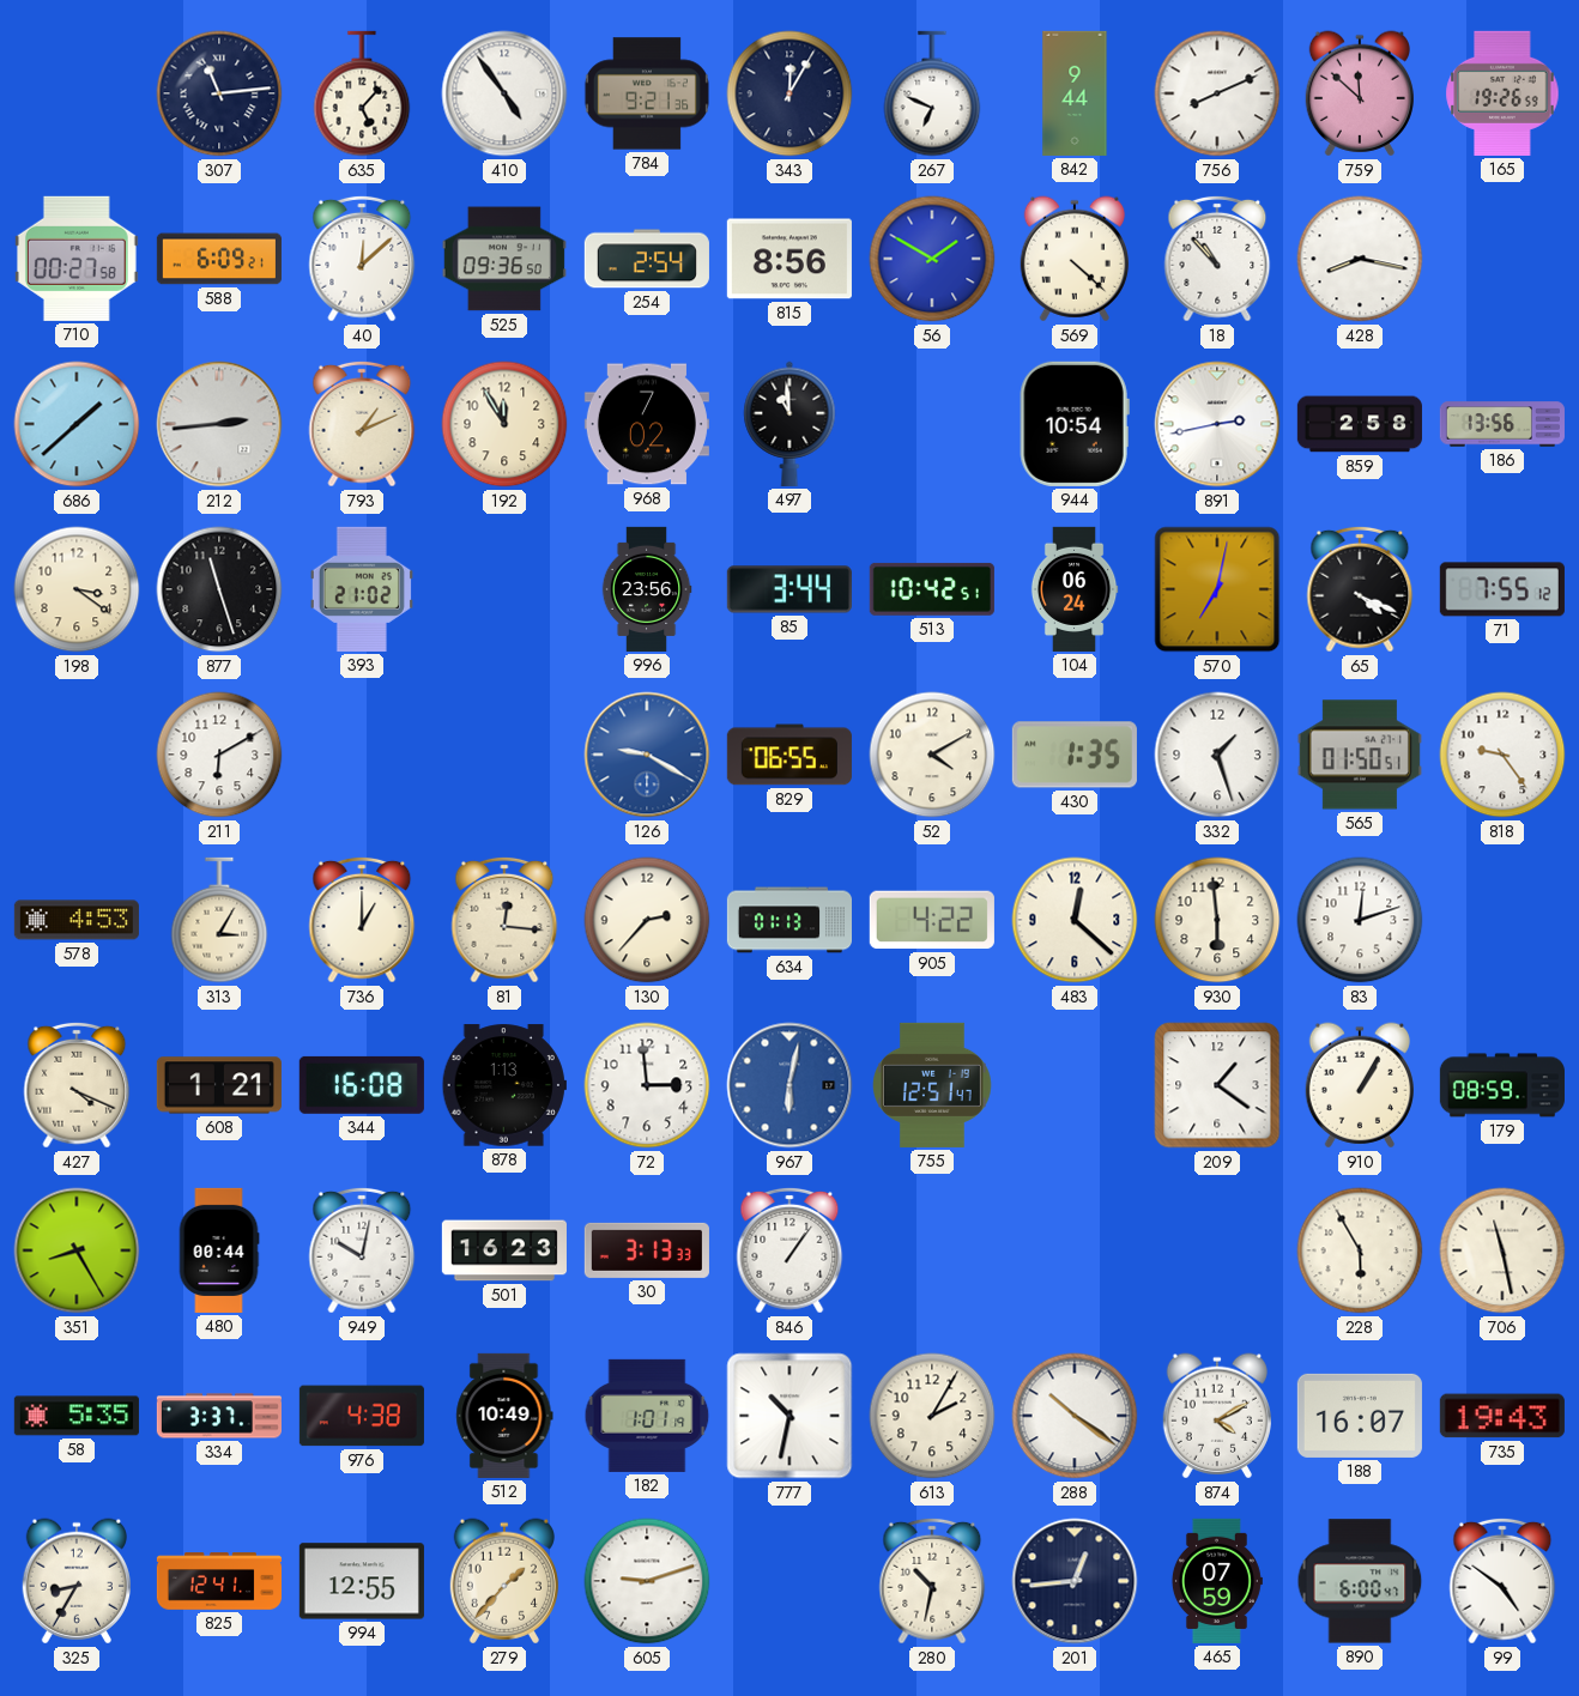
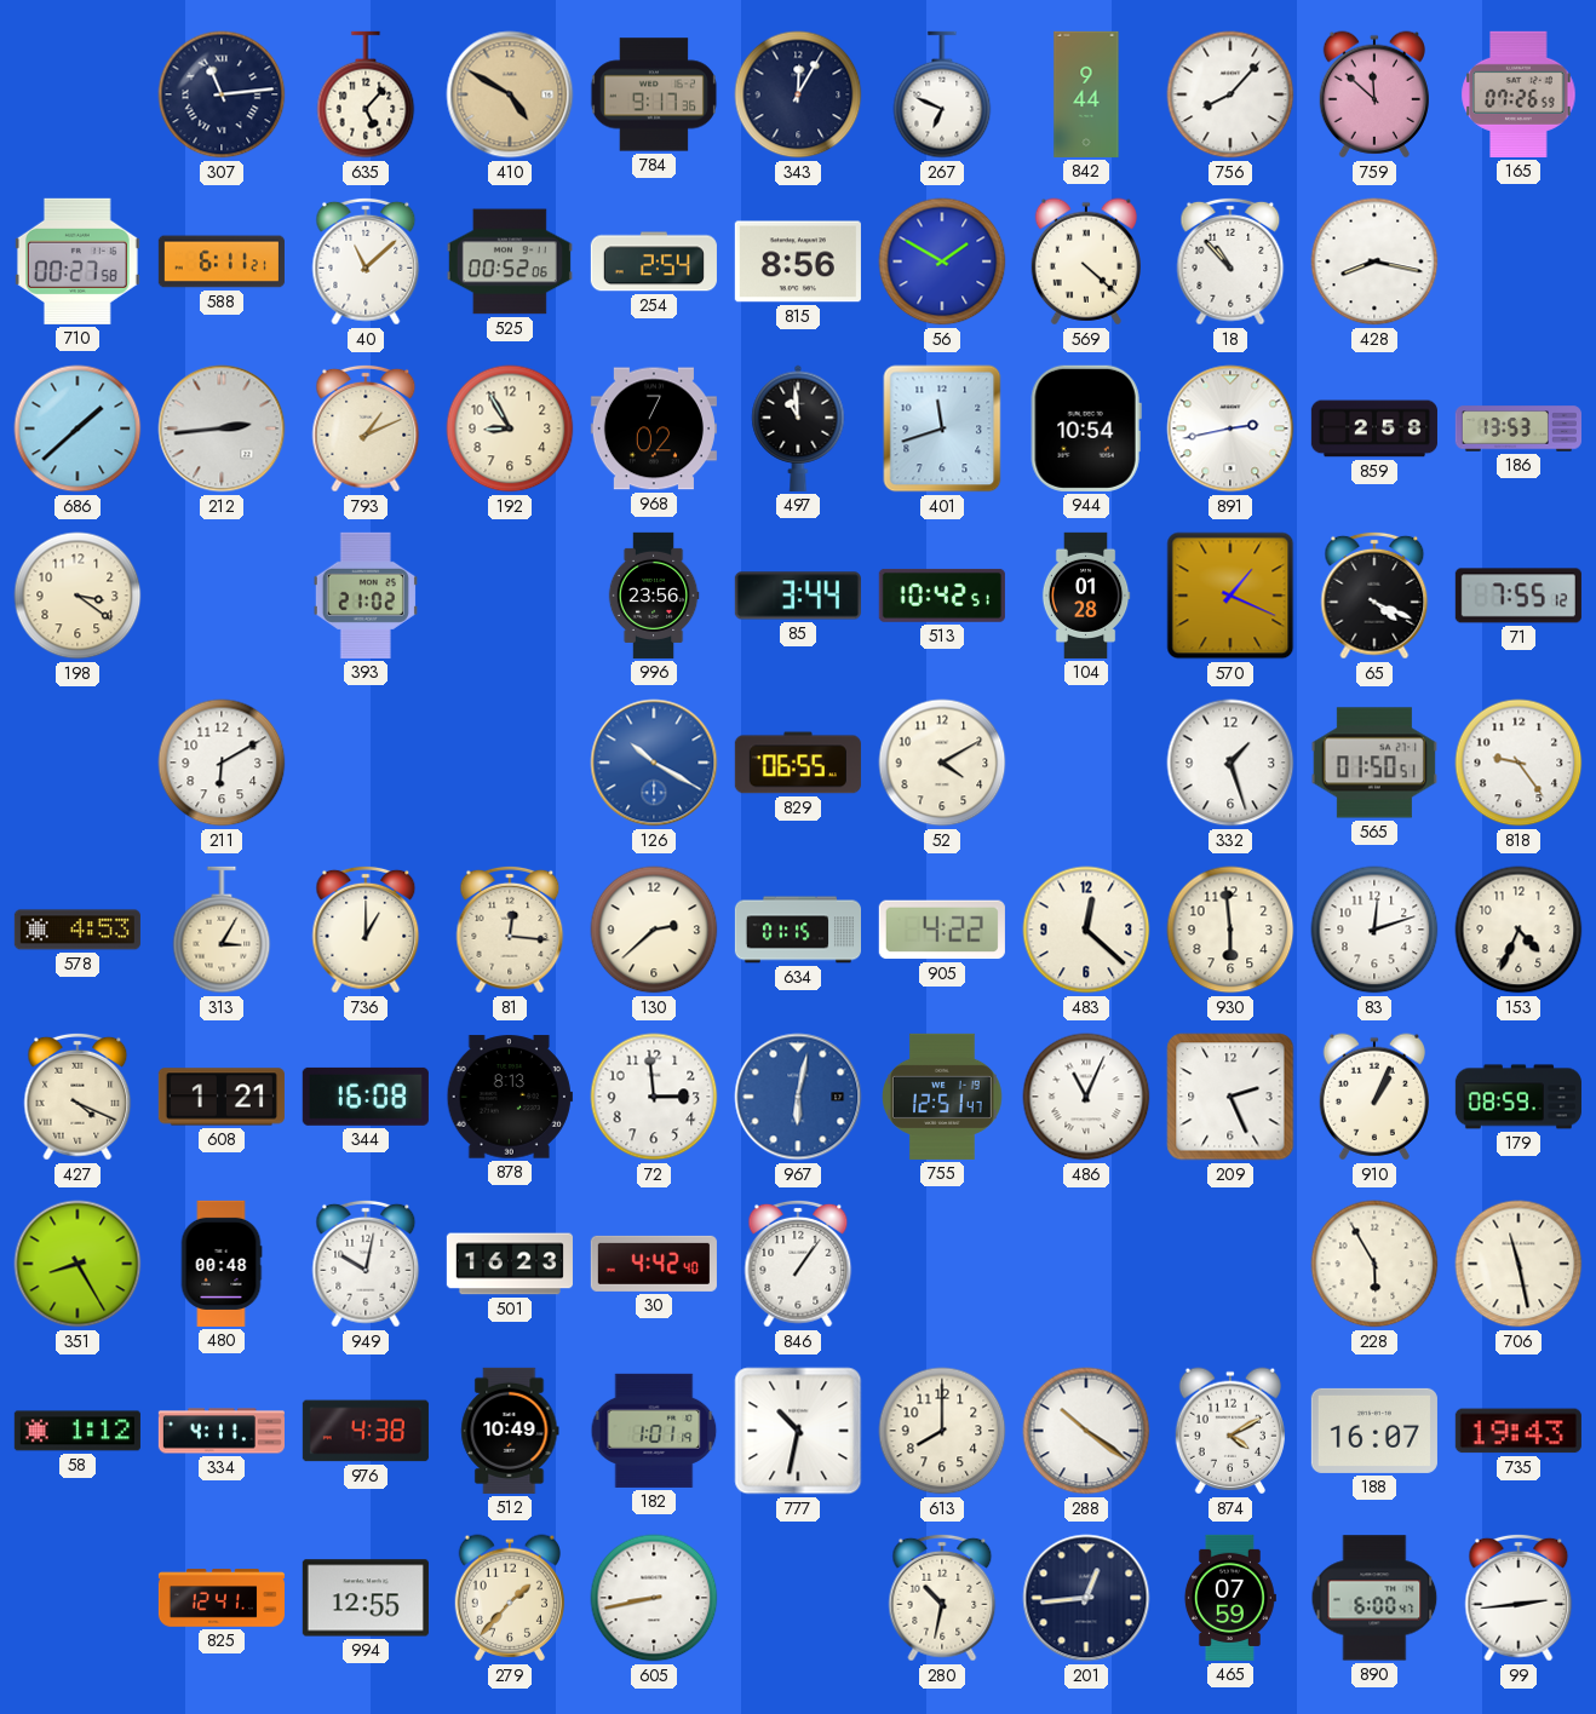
410: 4:54 -> 4:50
410 dial: white -> champagne
784: 9:21 -> 9:17
756: 8:11 -> 8:07
165: 19:26 -> 07:26
588: 6:09 -> 6:11
40: 12:08 -> 11:08
525: 09:36 -> 00:52
192: 11:55 -> 8:55
401: none -> 11:42
186: 13:56 -> 13:53
877: 11:27 -> none
104: 06:24 -> 01:28
570: 7:02 -> 1:19
126: 9:20 -> 10:20
430: 1:35 -> none
130: 2:37 -> 2:38
634: 01:13 -> 01:15
153: none -> 4:34
878: 1:13 -> 8:13
486: none -> 11:04
209: 1:21 -> 2:26
910: 1:05 -> 1:04
480: 00:44 -> 00:48
30: 3:13 -> 4:42
58: 5:35 -> 1:12
334: 3:37 -> 4:11
613: 2:05 -> 8:00
325: 8:35 -> none
605: 9:12 -> 8:43
99: 4:51 -> 2:44
